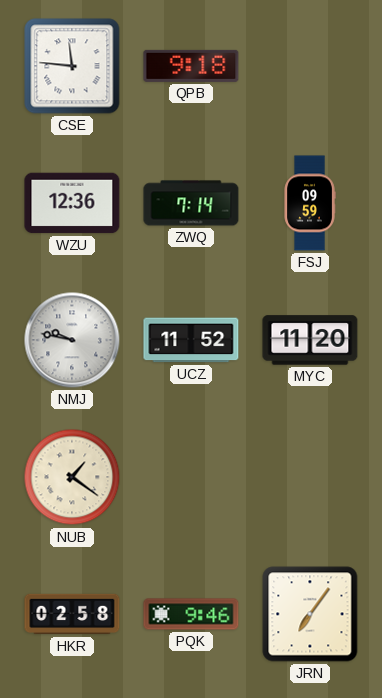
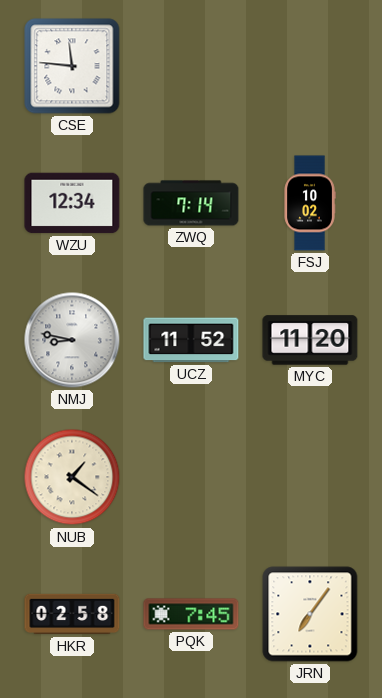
QPB: 9:18 -> none
WZU: 12:36 -> 12:34
FSJ: 09:59 -> 10:02
NMJ: 9:47 -> 8:47
PQK: 9:46 -> 7:45
